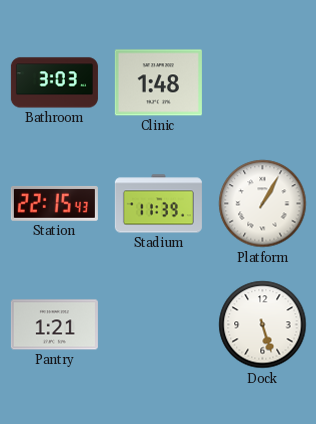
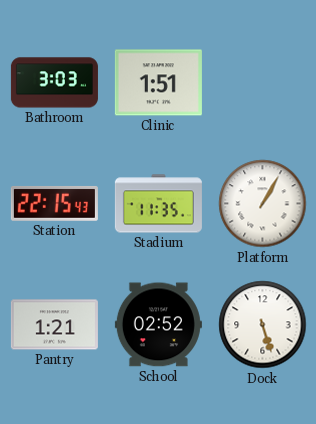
Clinic: 1:48 -> 1:51
Stadium: 11:39 -> 11:35
School: none -> 02:52
